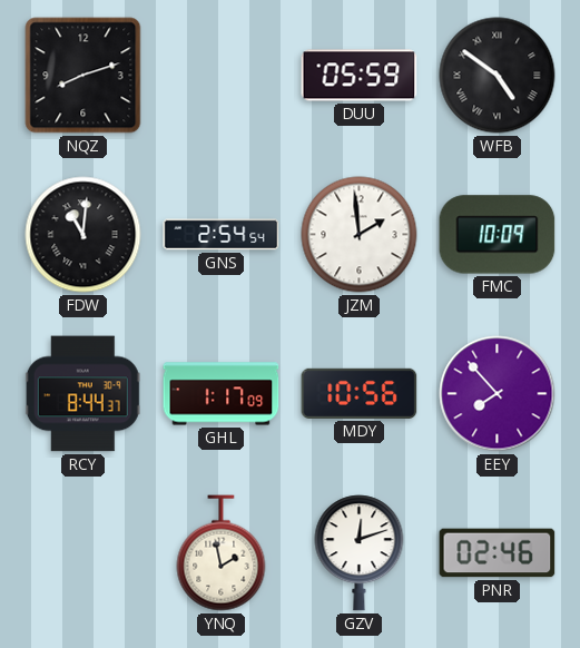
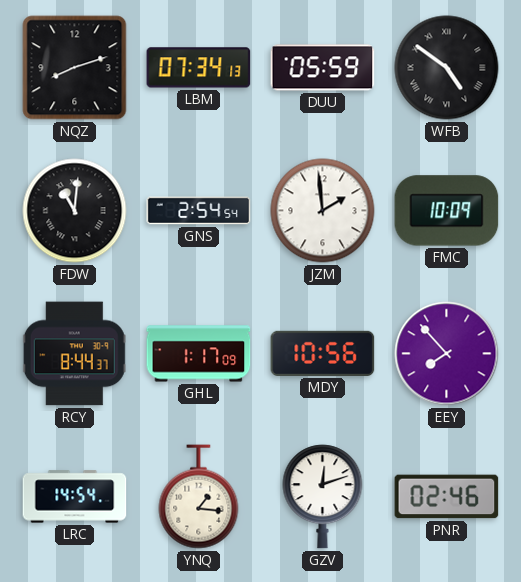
LBM: none -> 07:34
LRC: none -> 14:54
YNQ: 1:58 -> 1:16
